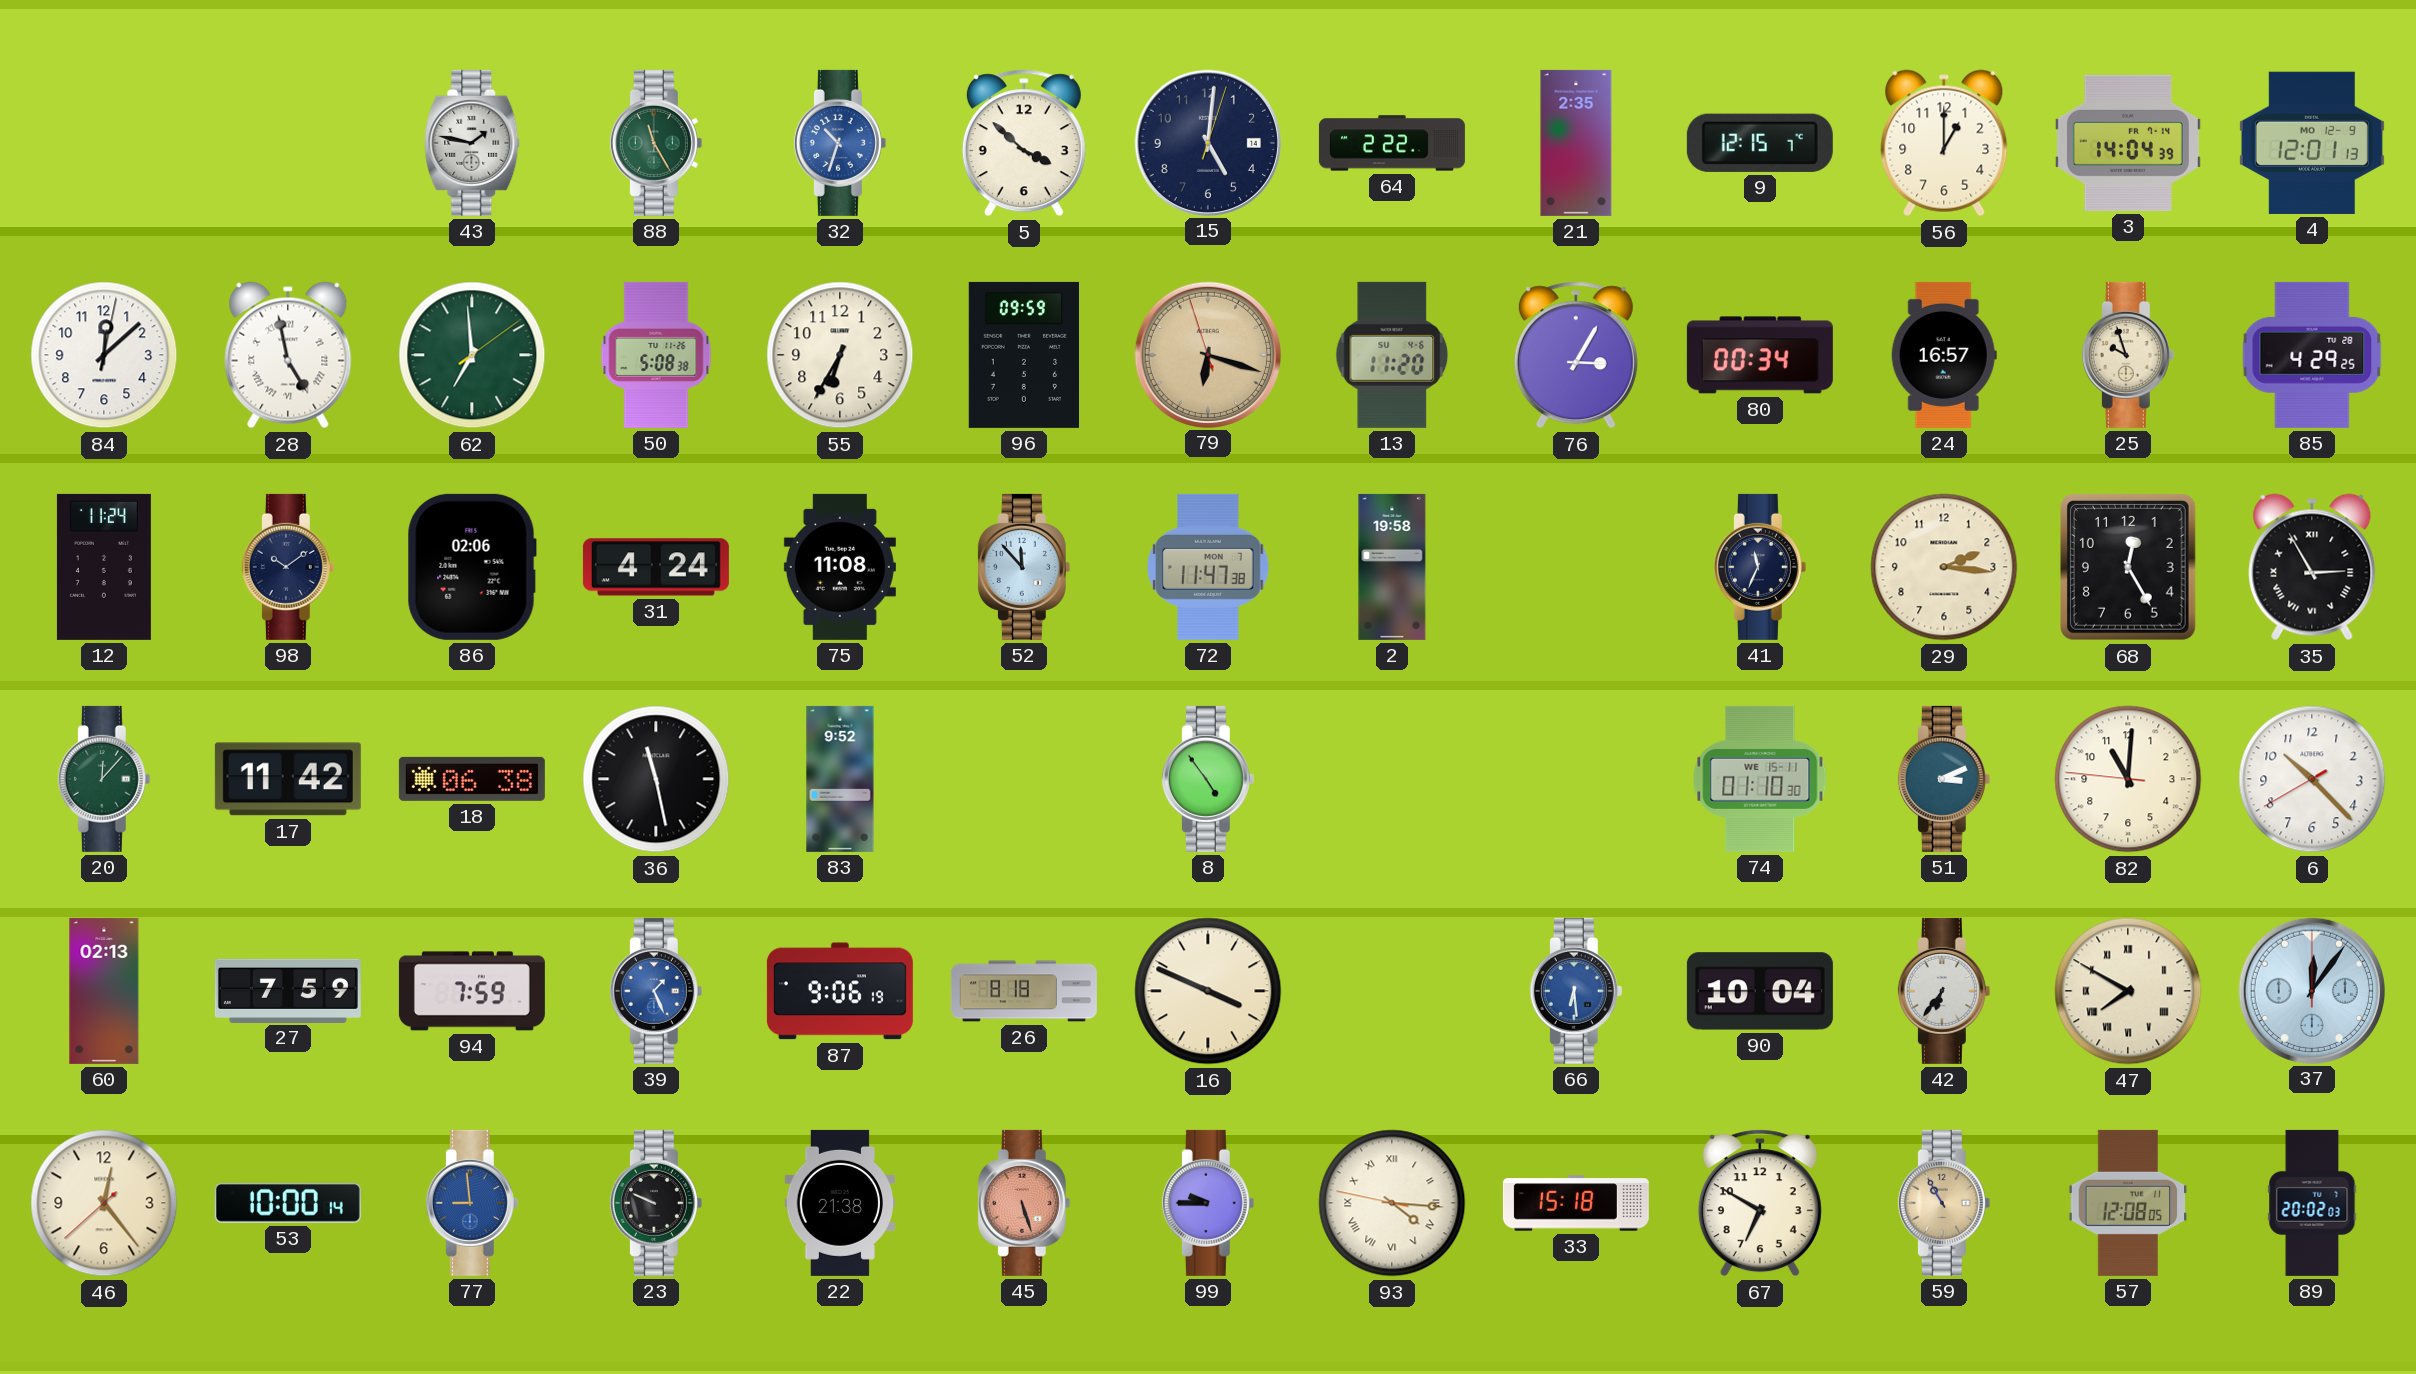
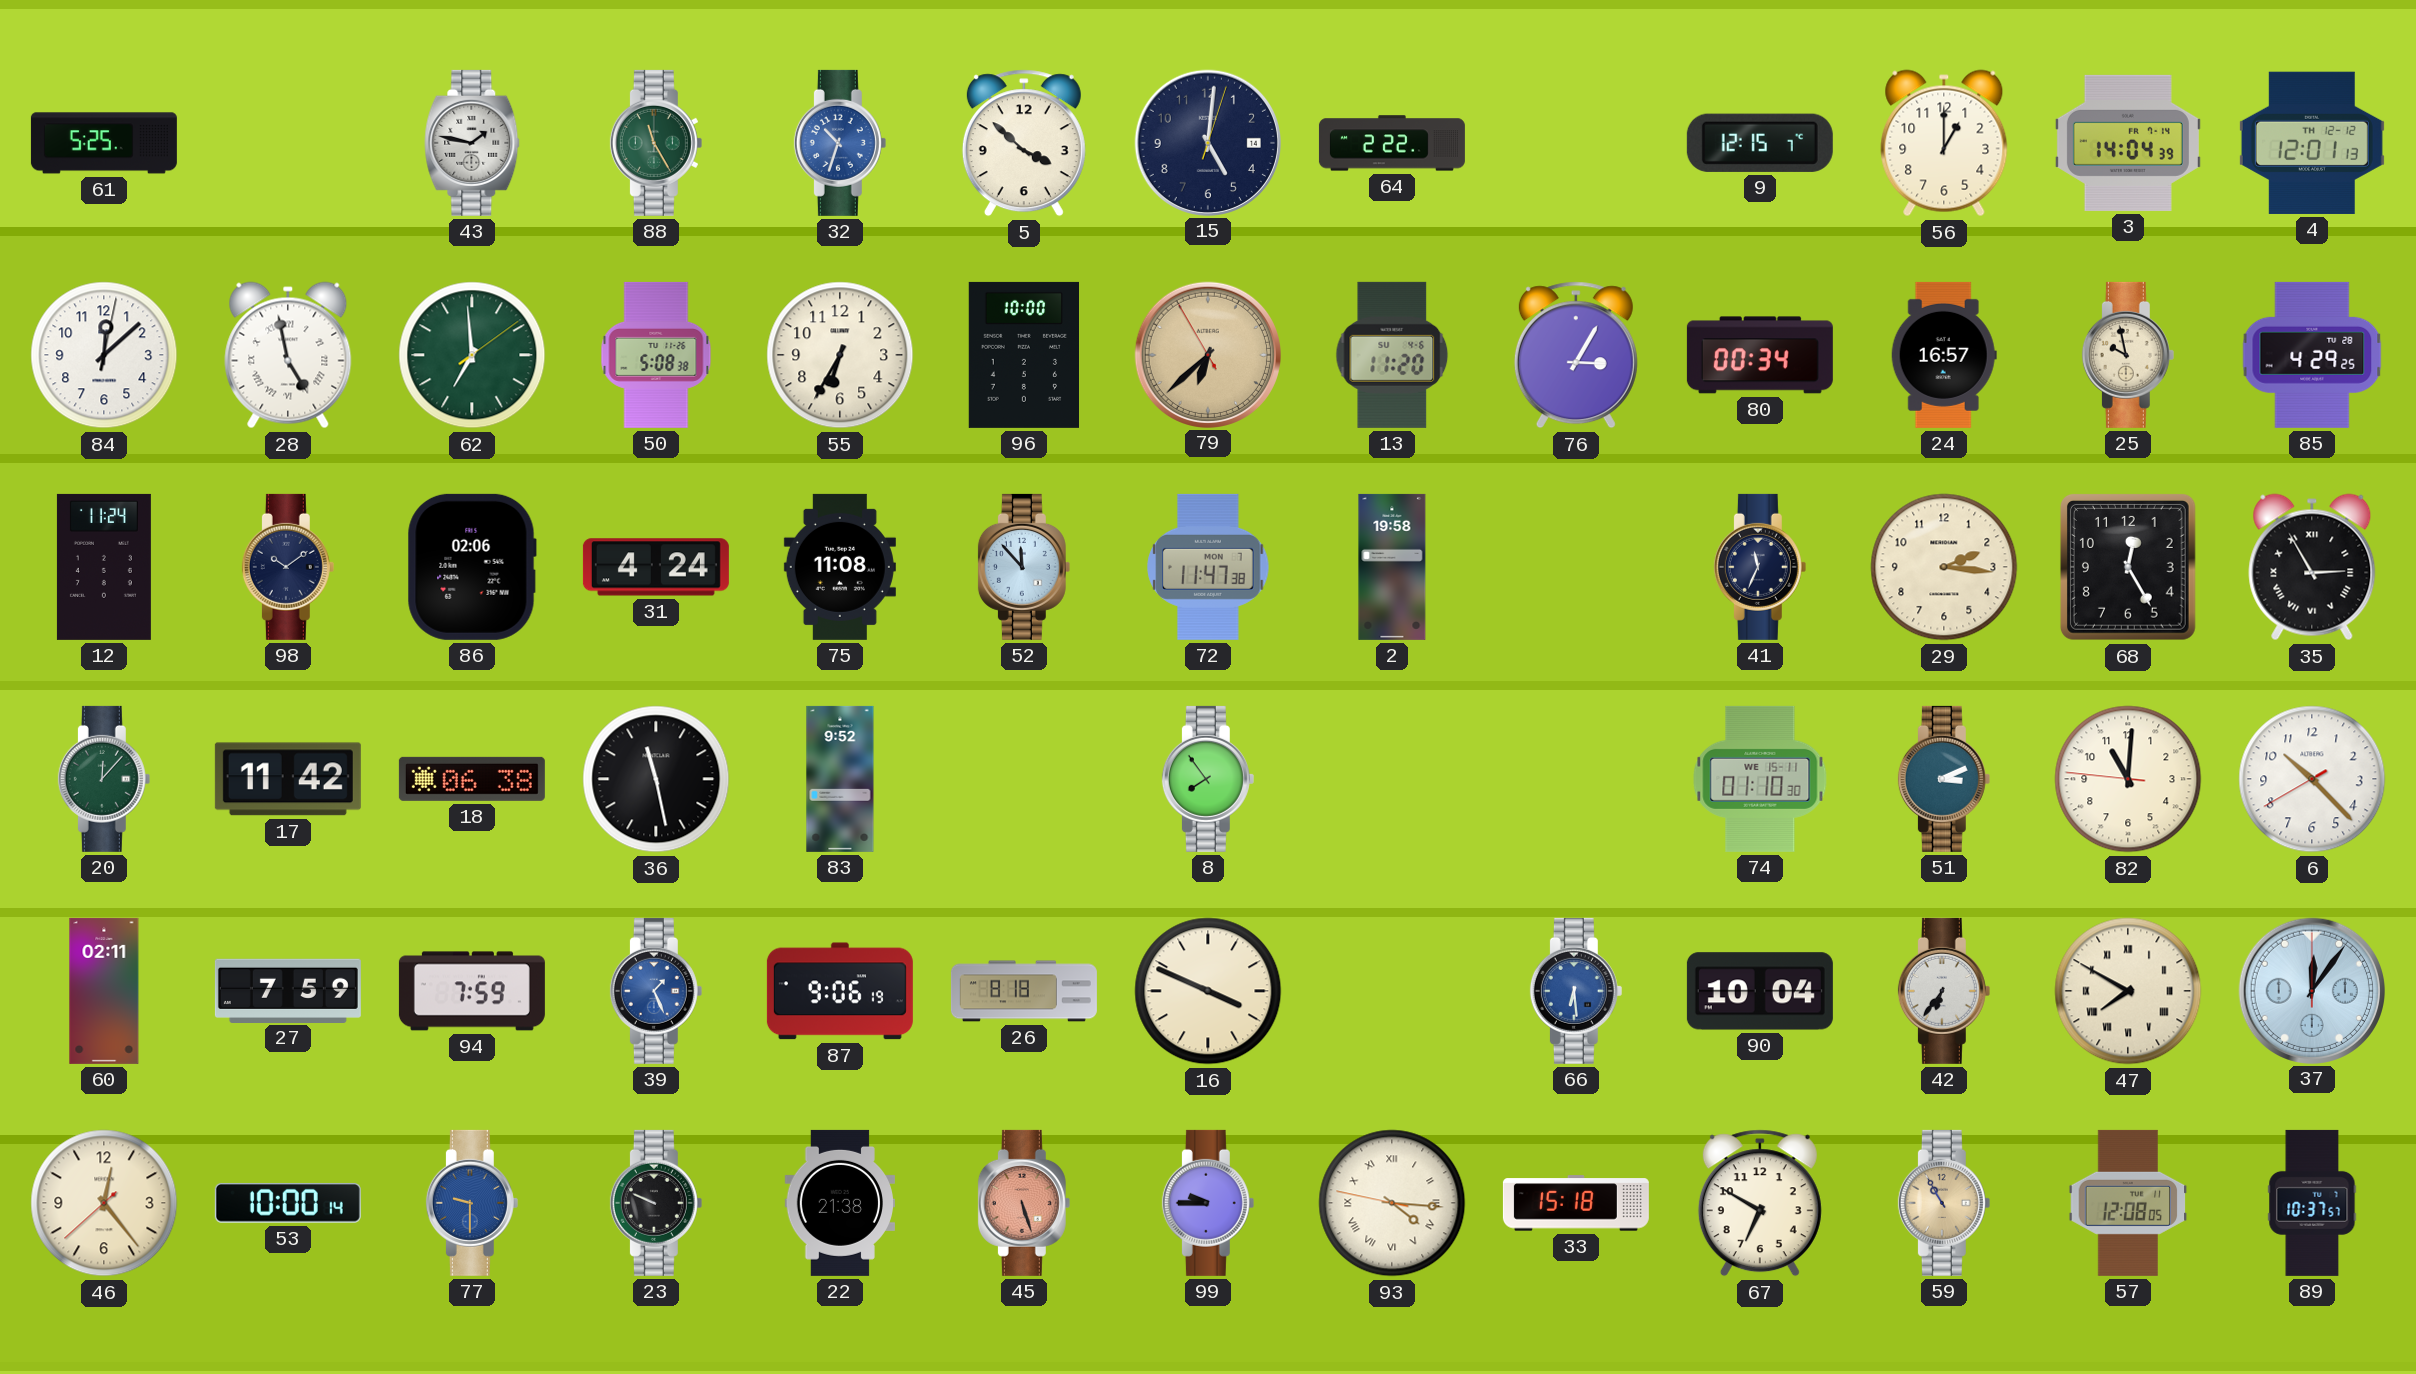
61: none -> 5:25
21: 2:35 -> none
4 date: MO 12-9 -> TH 12-12
96: 09:59 -> 10:00
79: 6:17 -> 6:37
25: 9:57 -> 9:58
8: 4:54 -> 7:54
60: 02:13 -> 02:11
77: 8:59 -> 9:30
89: 20:02 -> 10:37
